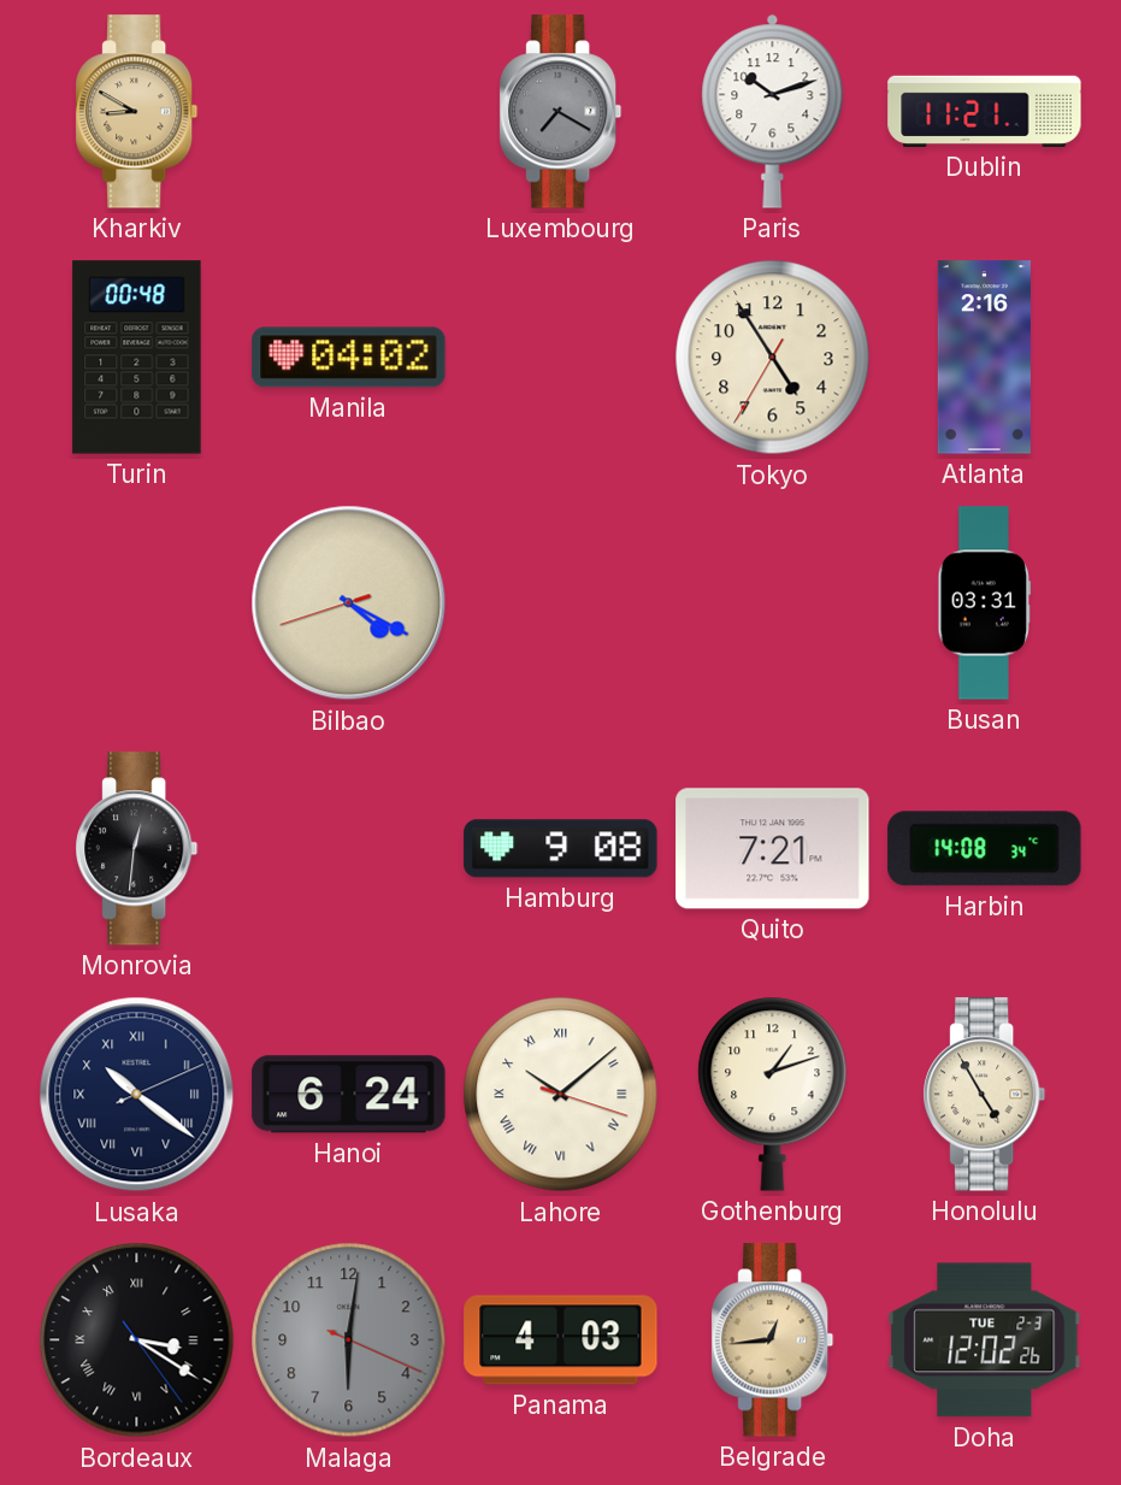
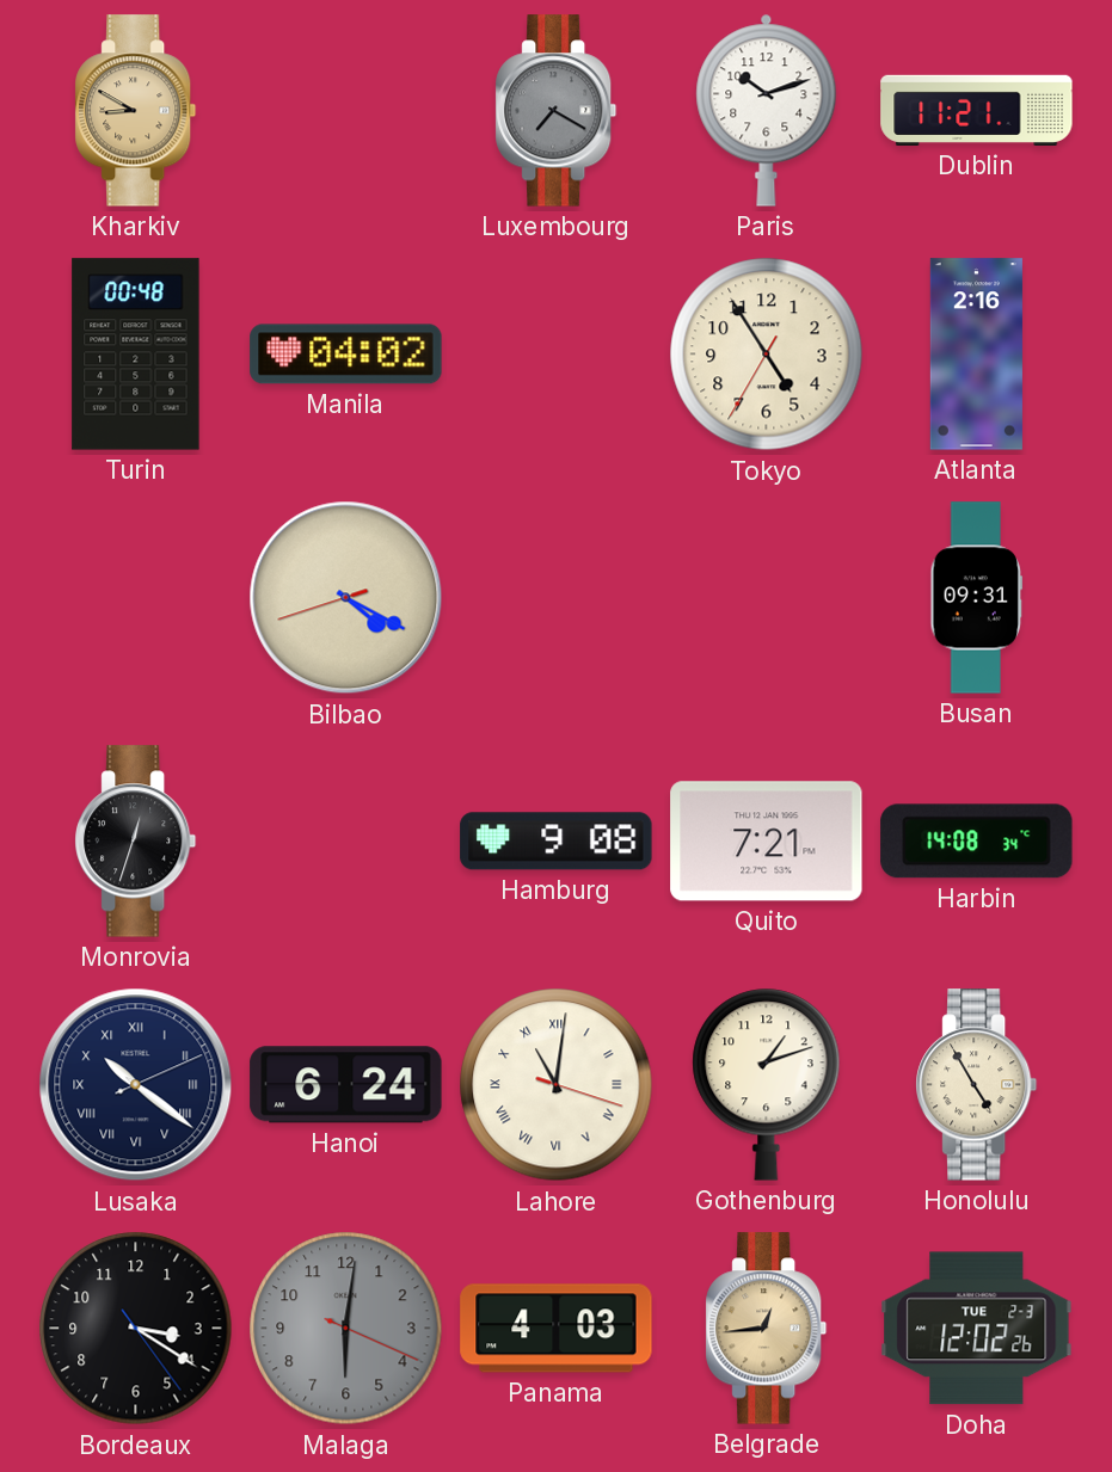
Busan: 03:31 -> 09:31
Monrovia: 12:31 -> 12:33
Lahore: 10:08 -> 11:01
Bordeaux numerals: Roman -> Arabic
